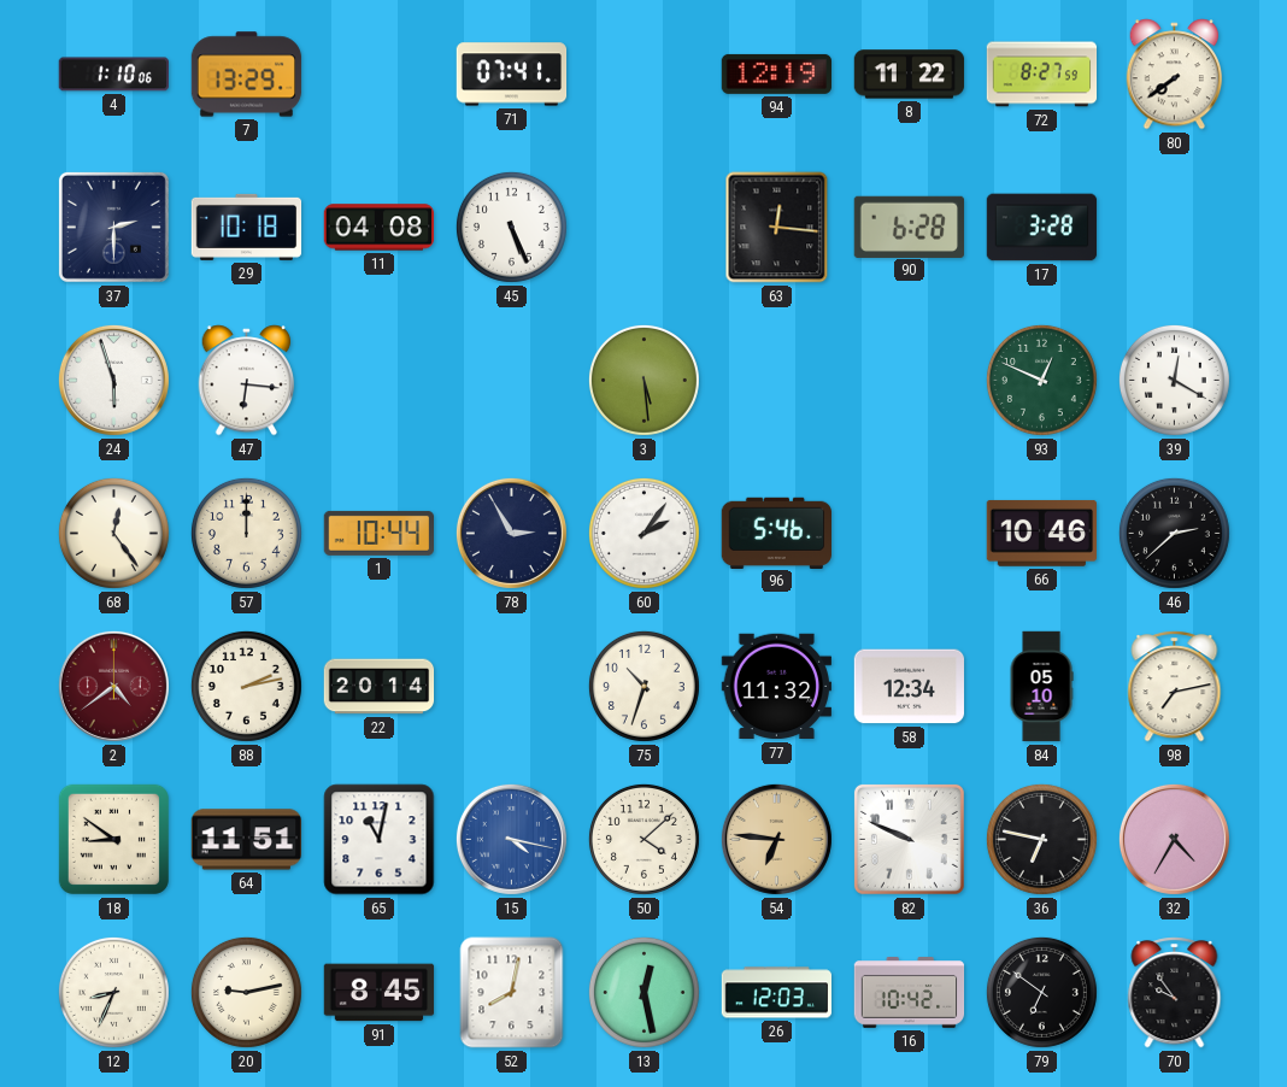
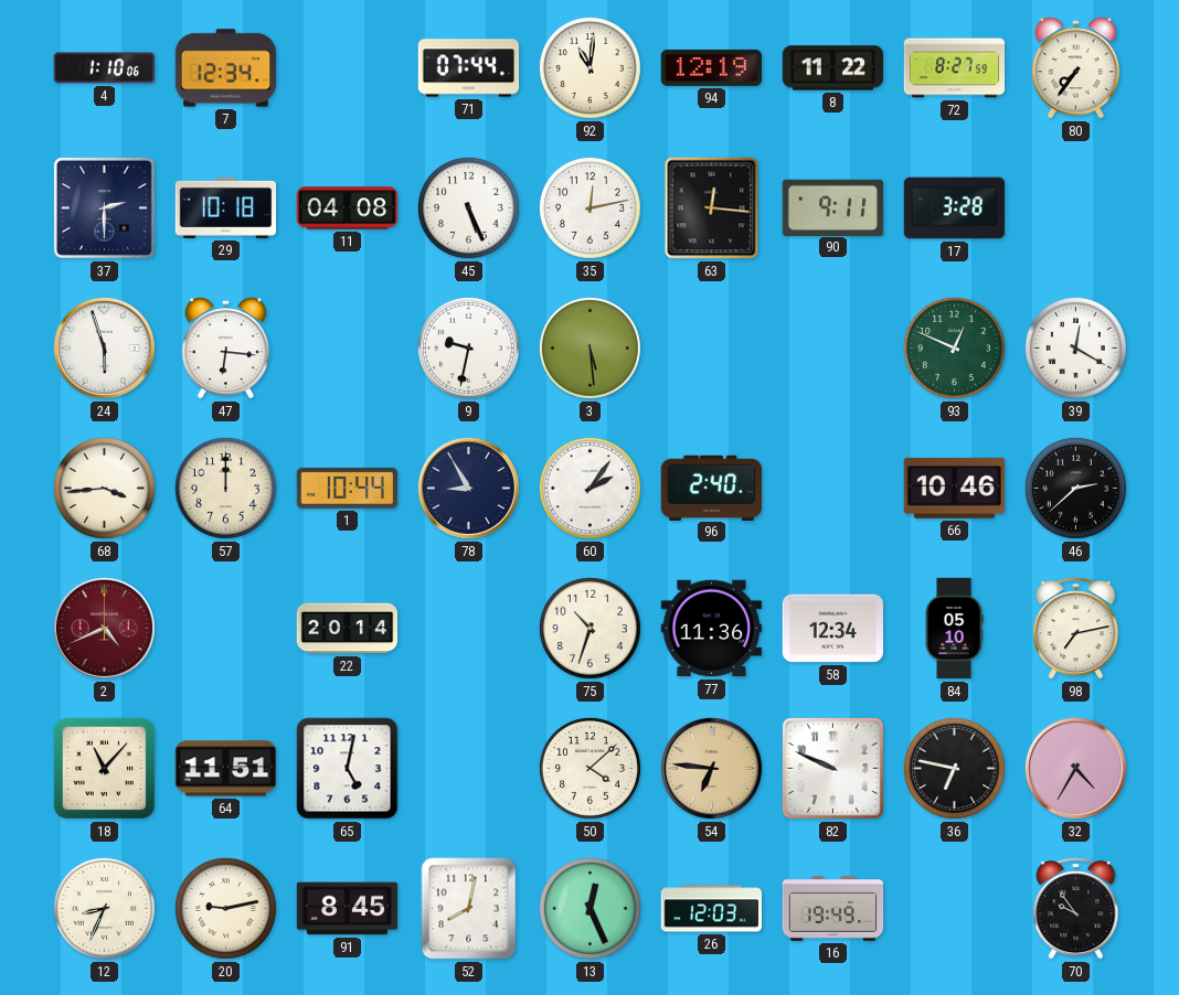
7: 13:29 -> 12:34
71: 07:41 -> 07:44
92: none -> 11:01
80: 7:39 -> 7:36
35: none -> 12:13
90: 6:28 -> 9:11
9: none -> 9:32
68: 12:24 -> 3:44
78: 2:55 -> 8:55
96: 5:46 -> 2:40
2: 4:39 -> 4:41
88: 2:13 -> none
77: 11:32 -> 11:36
18: 8:51 -> 11:07
65: 11:02 -> 5:02
15: 4:17 -> none
13: 12:28 -> 12:26
16: 10:42 -> 19:49
79: 6:51 -> none
